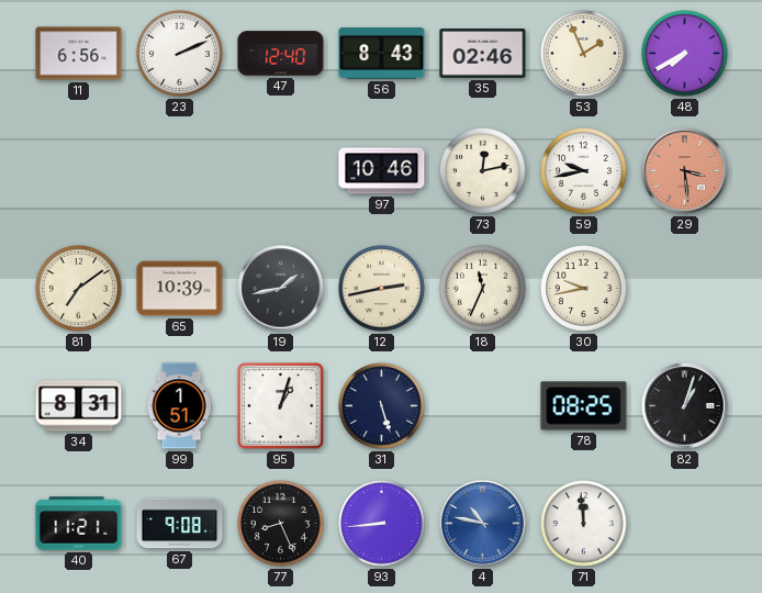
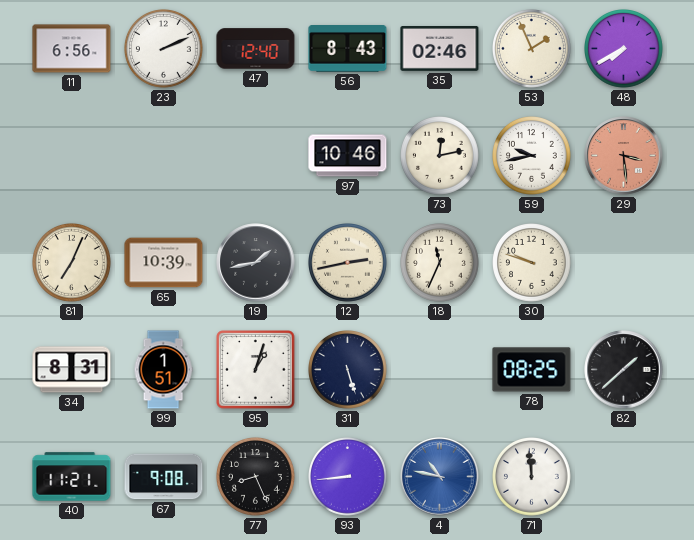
81: 7:09 -> 7:04
30: 9:43 -> 9:48
82: 1:03 -> 1:38
